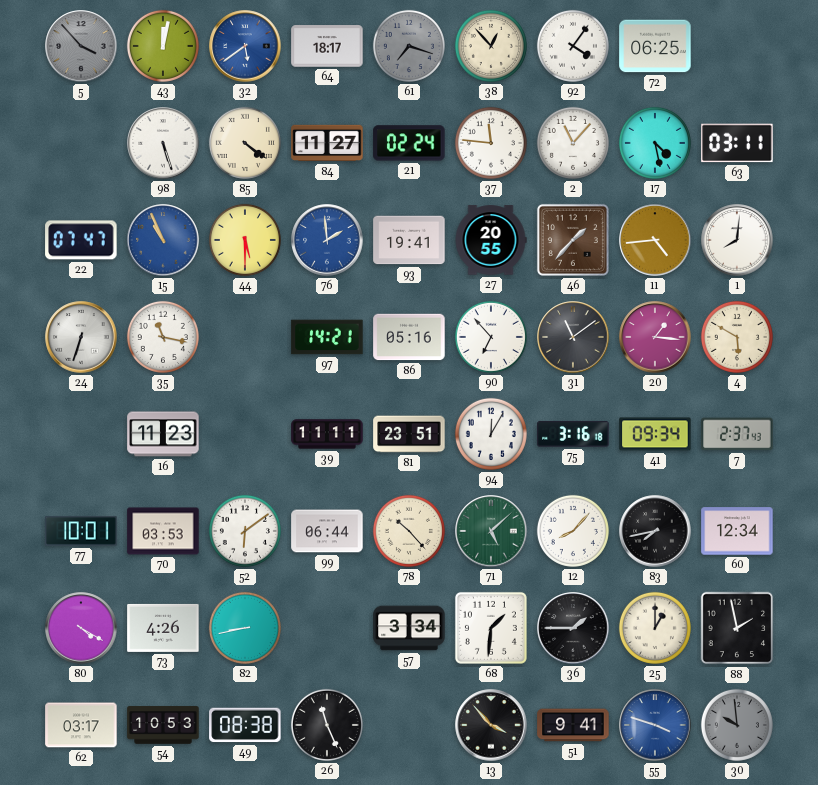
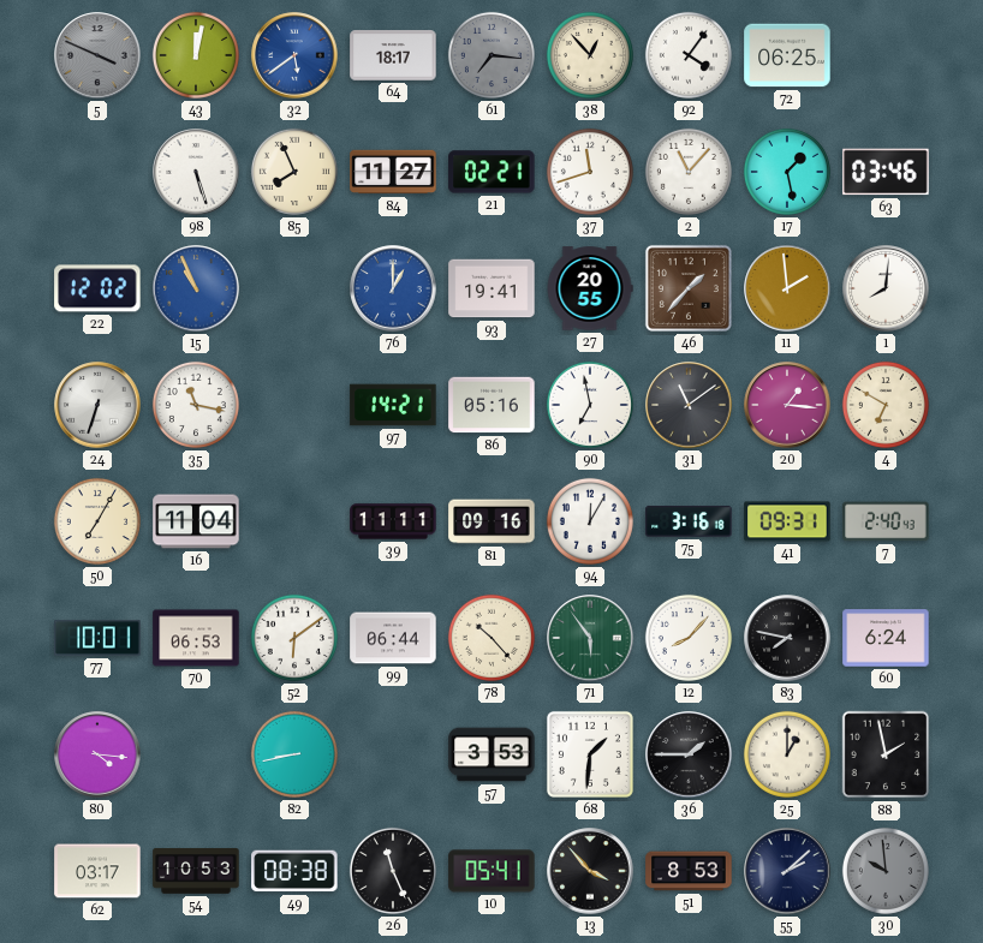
5: 3:53 -> 3:49
61: 7:18 -> 7:16
85: 4:21 -> 7:56
21: 02:24 -> 02:21
37: 11:46 -> 11:42
17: 4:28 -> 1:28
63: 03:11 -> 03:46
22: 07:47 -> 12:02
44: 5:30 -> none
76: 1:59 -> 1:00
11: 4:44 -> 1:59
90: 6:53 -> 6:58
4: 5:50 -> 6:50
50: none -> 7:05
16: 11:23 -> 11:04
81: 23:51 -> 09:16
41: 09:34 -> 09:31
7: 2:37 -> 2:40
70: 03:53 -> 06:53
71: 5:08 -> 5:54
83: 7:43 -> 7:47
60: 12:34 -> 6:24
80: 4:20 -> 4:16
73: 4:26 -> none
57: 3:34 -> 3:53
10: none -> 05:41
51: 9:41 -> 8:53
55: 3:48 -> 2:08
55 dial: blue -> navy
